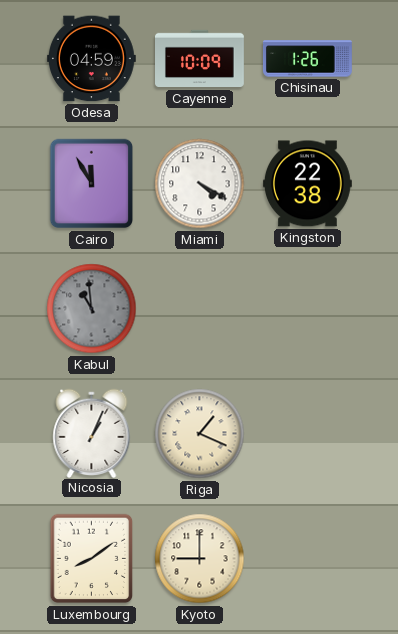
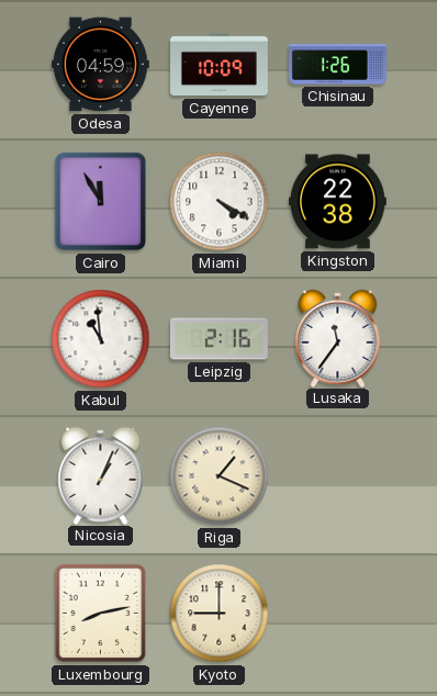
Kabul dial: grey -> white
Leipzig: none -> 2:16
Lusaka: none -> 11:36
Luxembourg: 8:09 -> 8:13
